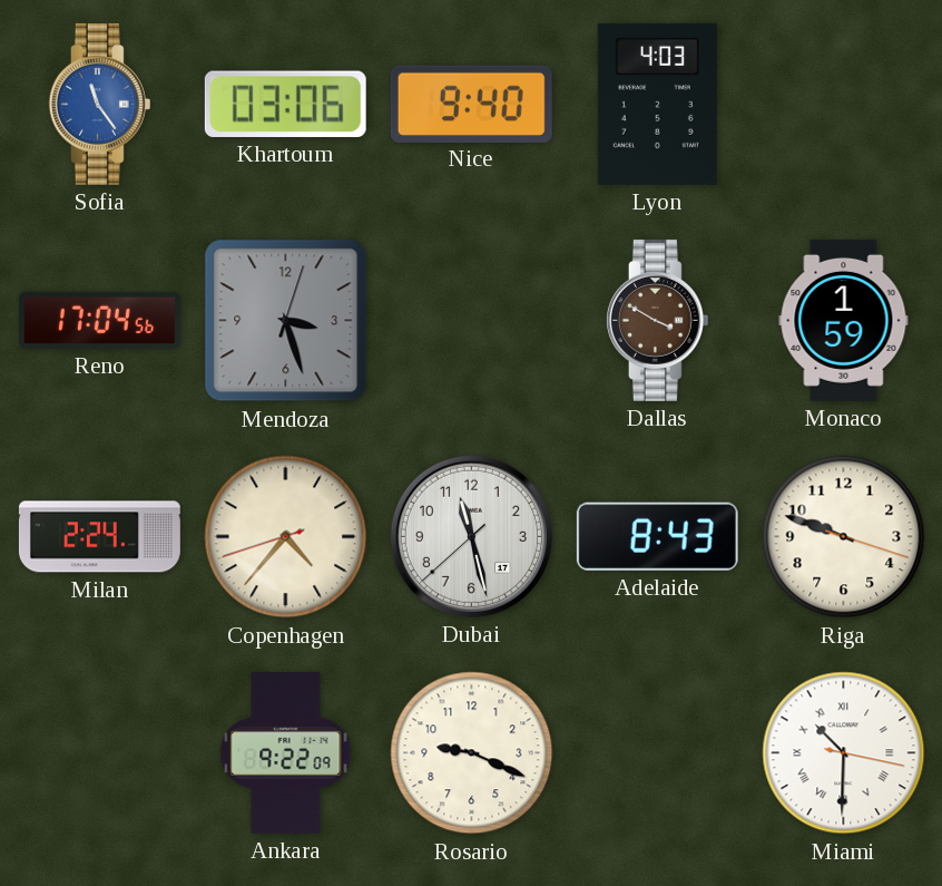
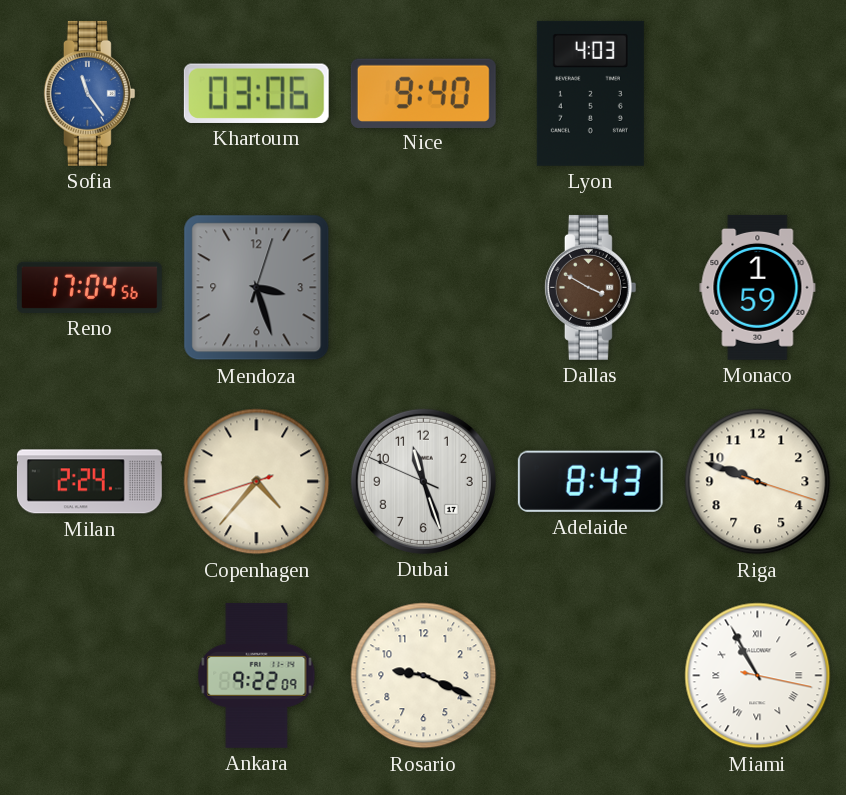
Dubai: 11:27 -> 11:26
Miami: 10:30 -> 10:55
